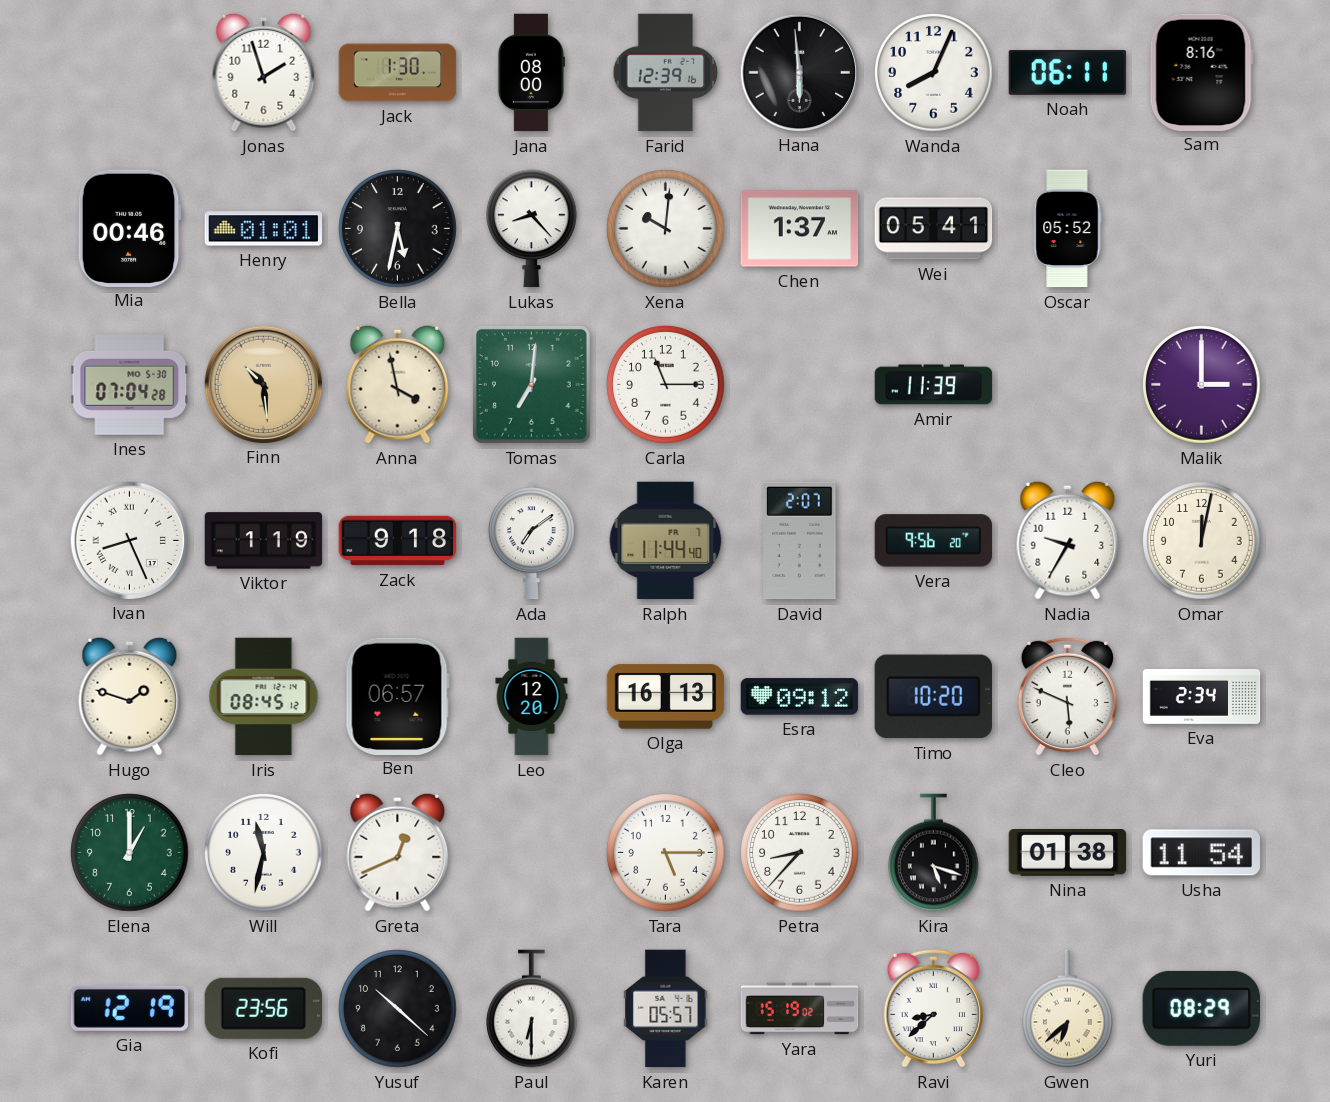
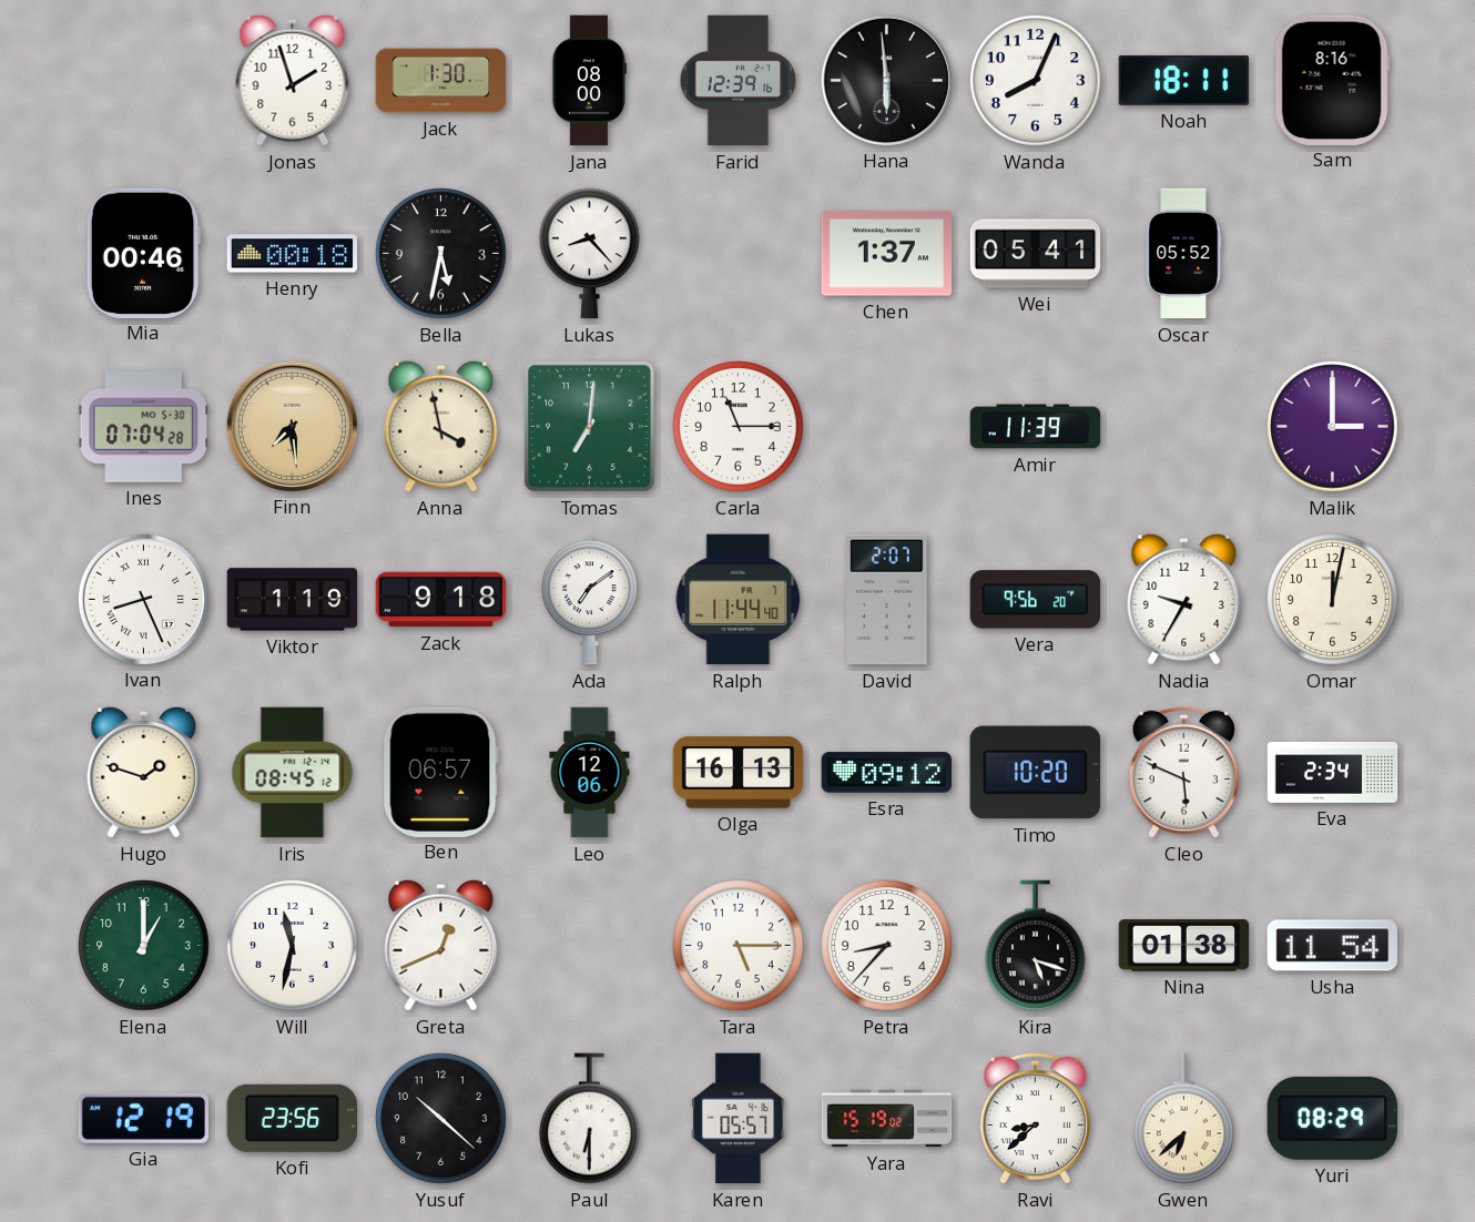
Noah: 06:11 -> 18:11
Henry: 01:01 -> 00:18
Xena: 10:01 -> none
Finn: 10:29 -> 7:29
Leo: 12:20 -> 12:06
